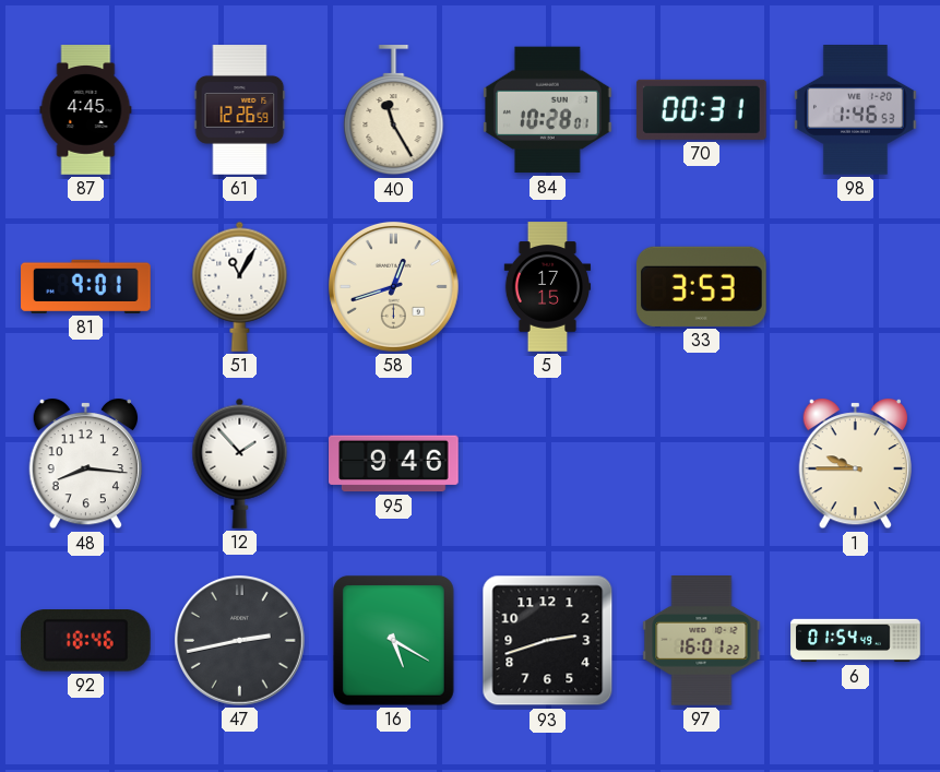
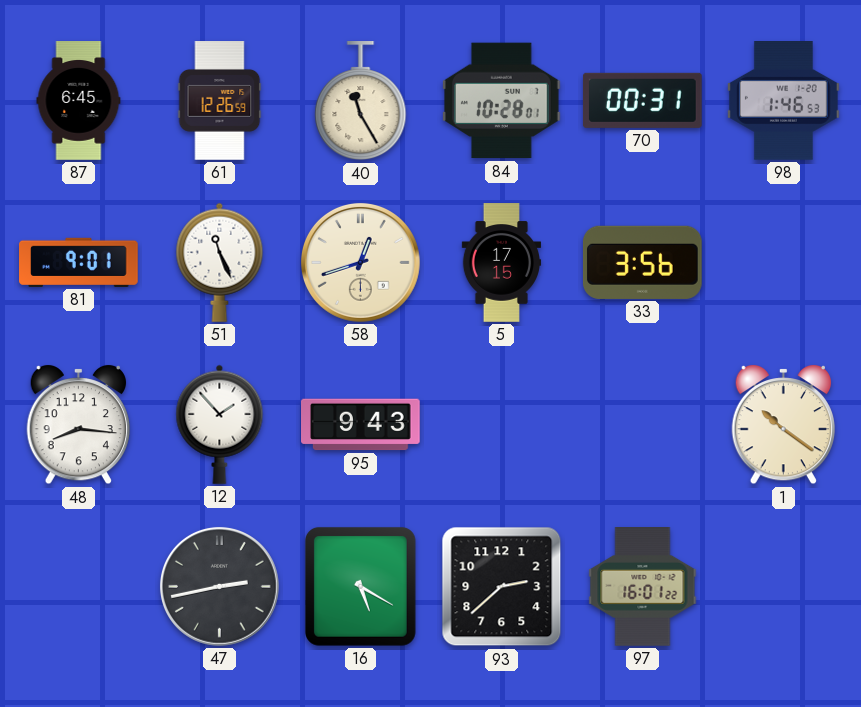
87: 4:45 -> 6:45
51: 11:05 -> 11:26
33: 3:53 -> 3:56
95: 9:46 -> 9:43
1: 9:45 -> 10:21
92: 18:46 -> none
93: 2:42 -> 2:38
6: 01:54 -> none
